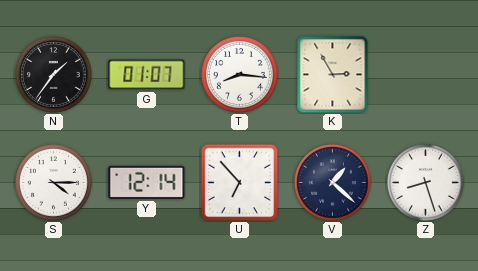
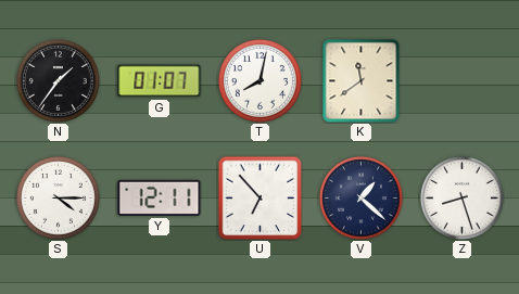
T: 8:16 -> 8:02
K: 2:55 -> 11:39
Y: 12:14 -> 12:11
